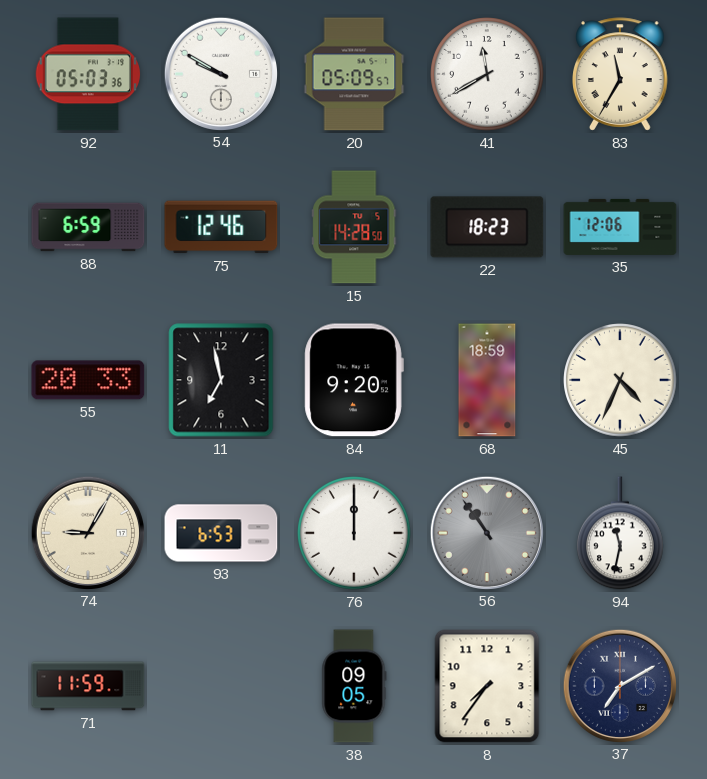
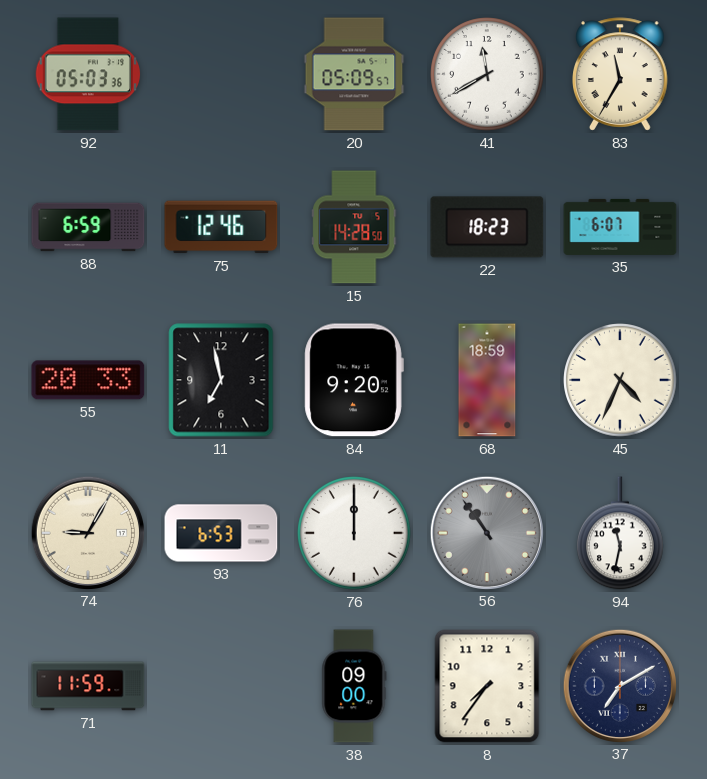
54: 9:50 -> none
35: 12:06 -> 6:07
38: 09:05 -> 09:00
